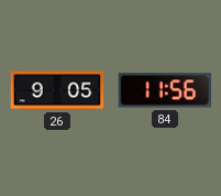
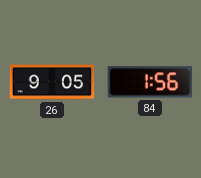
84: 11:56 -> 1:56
